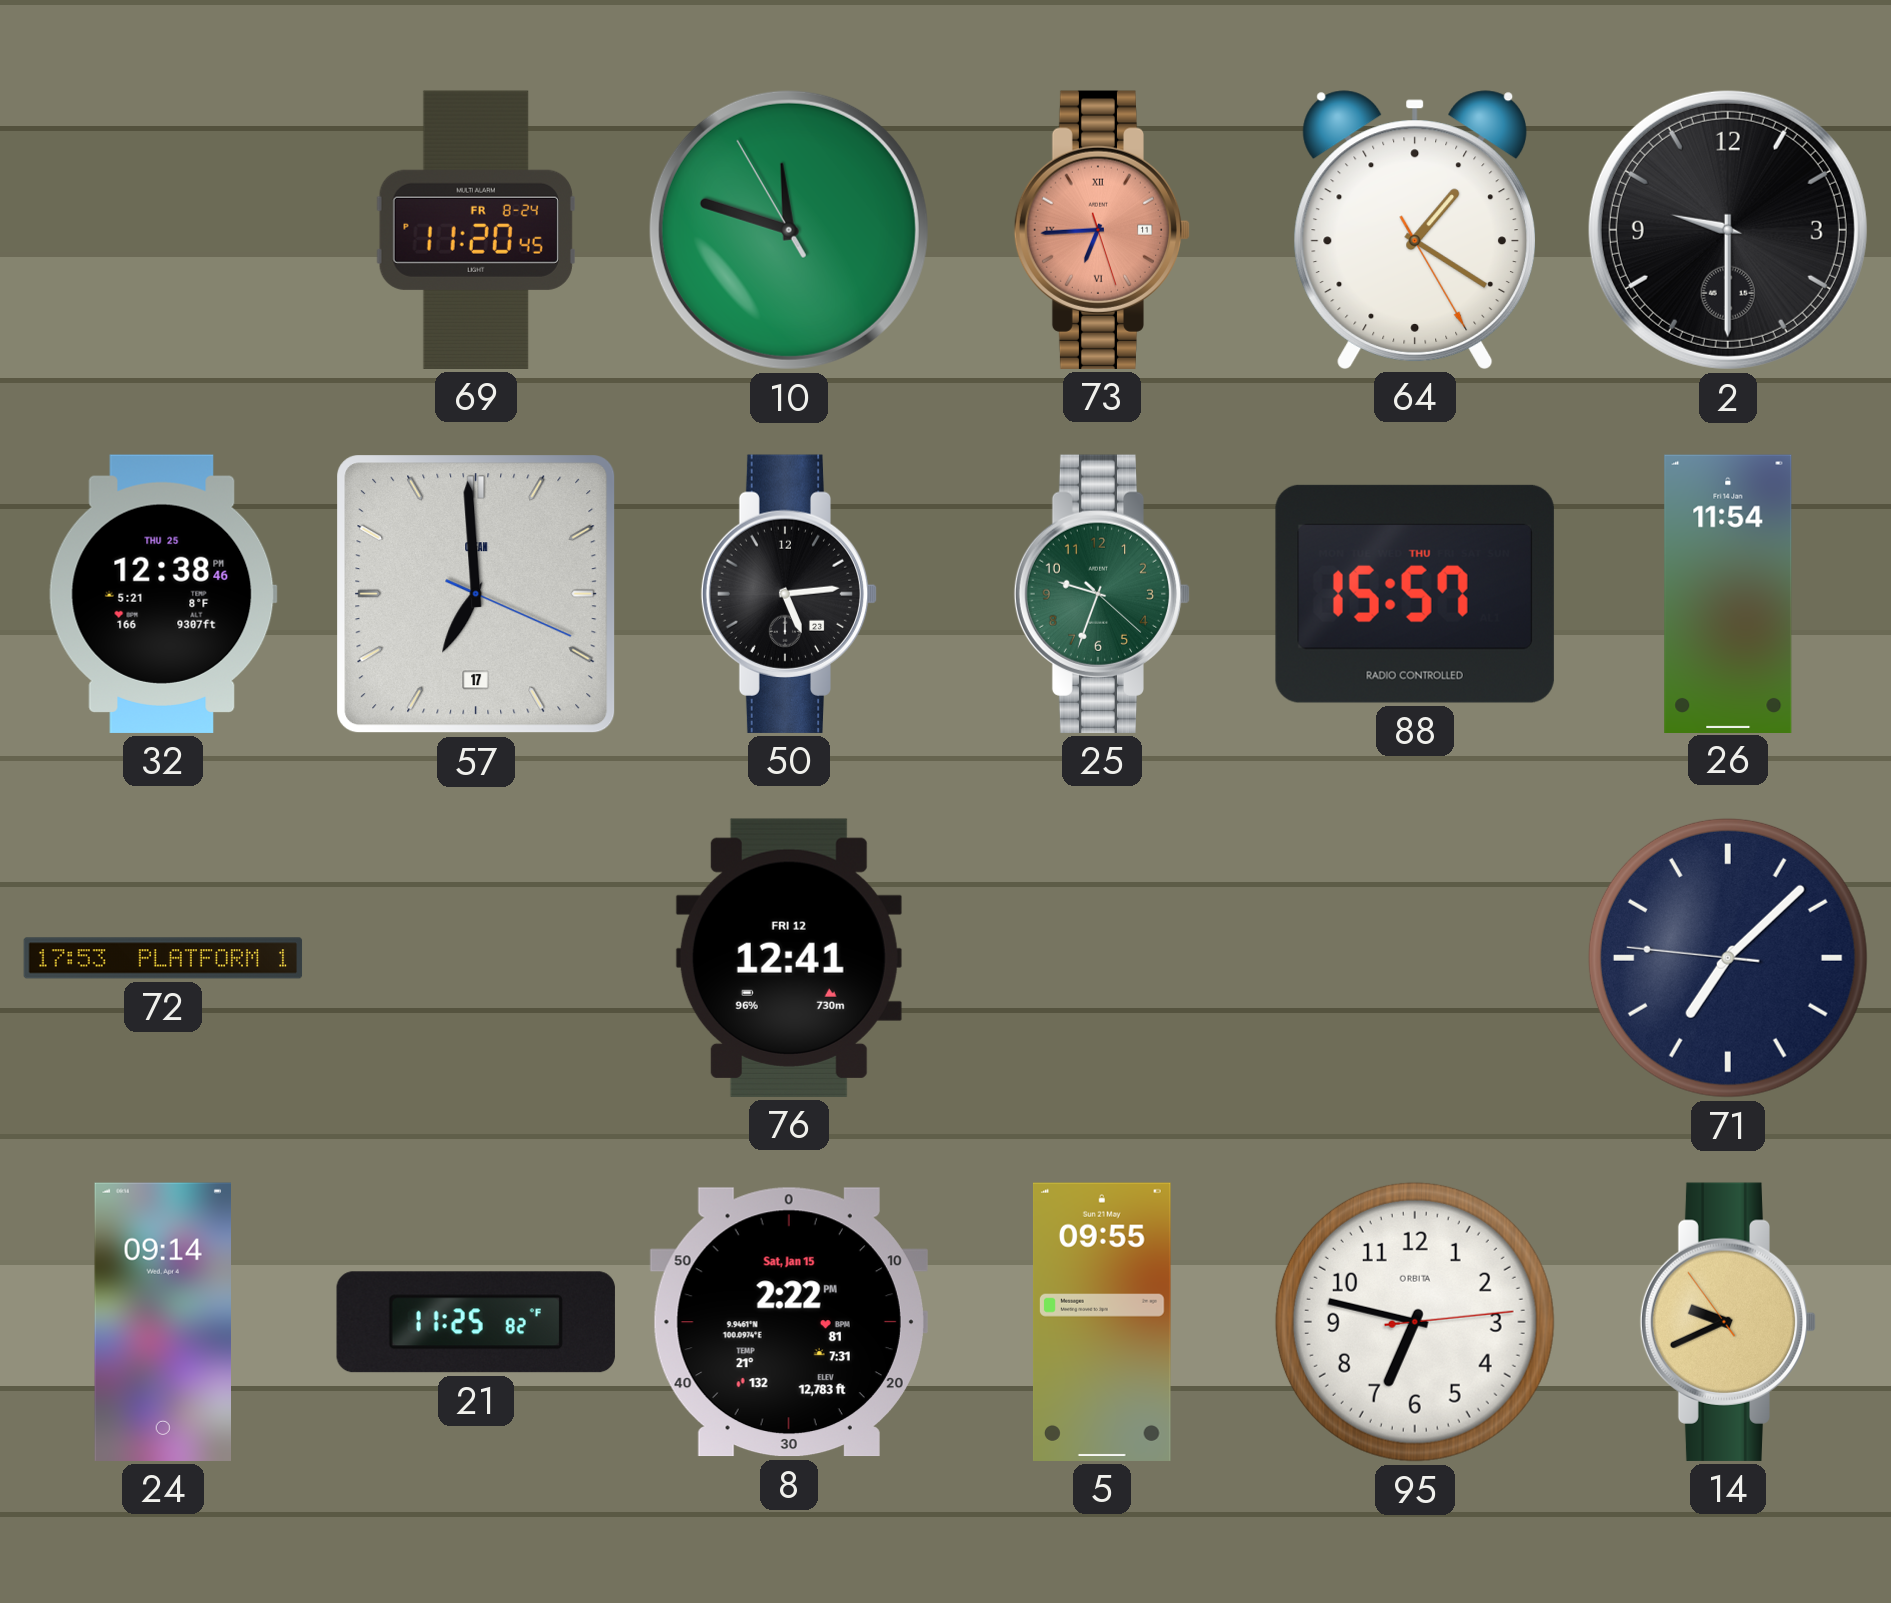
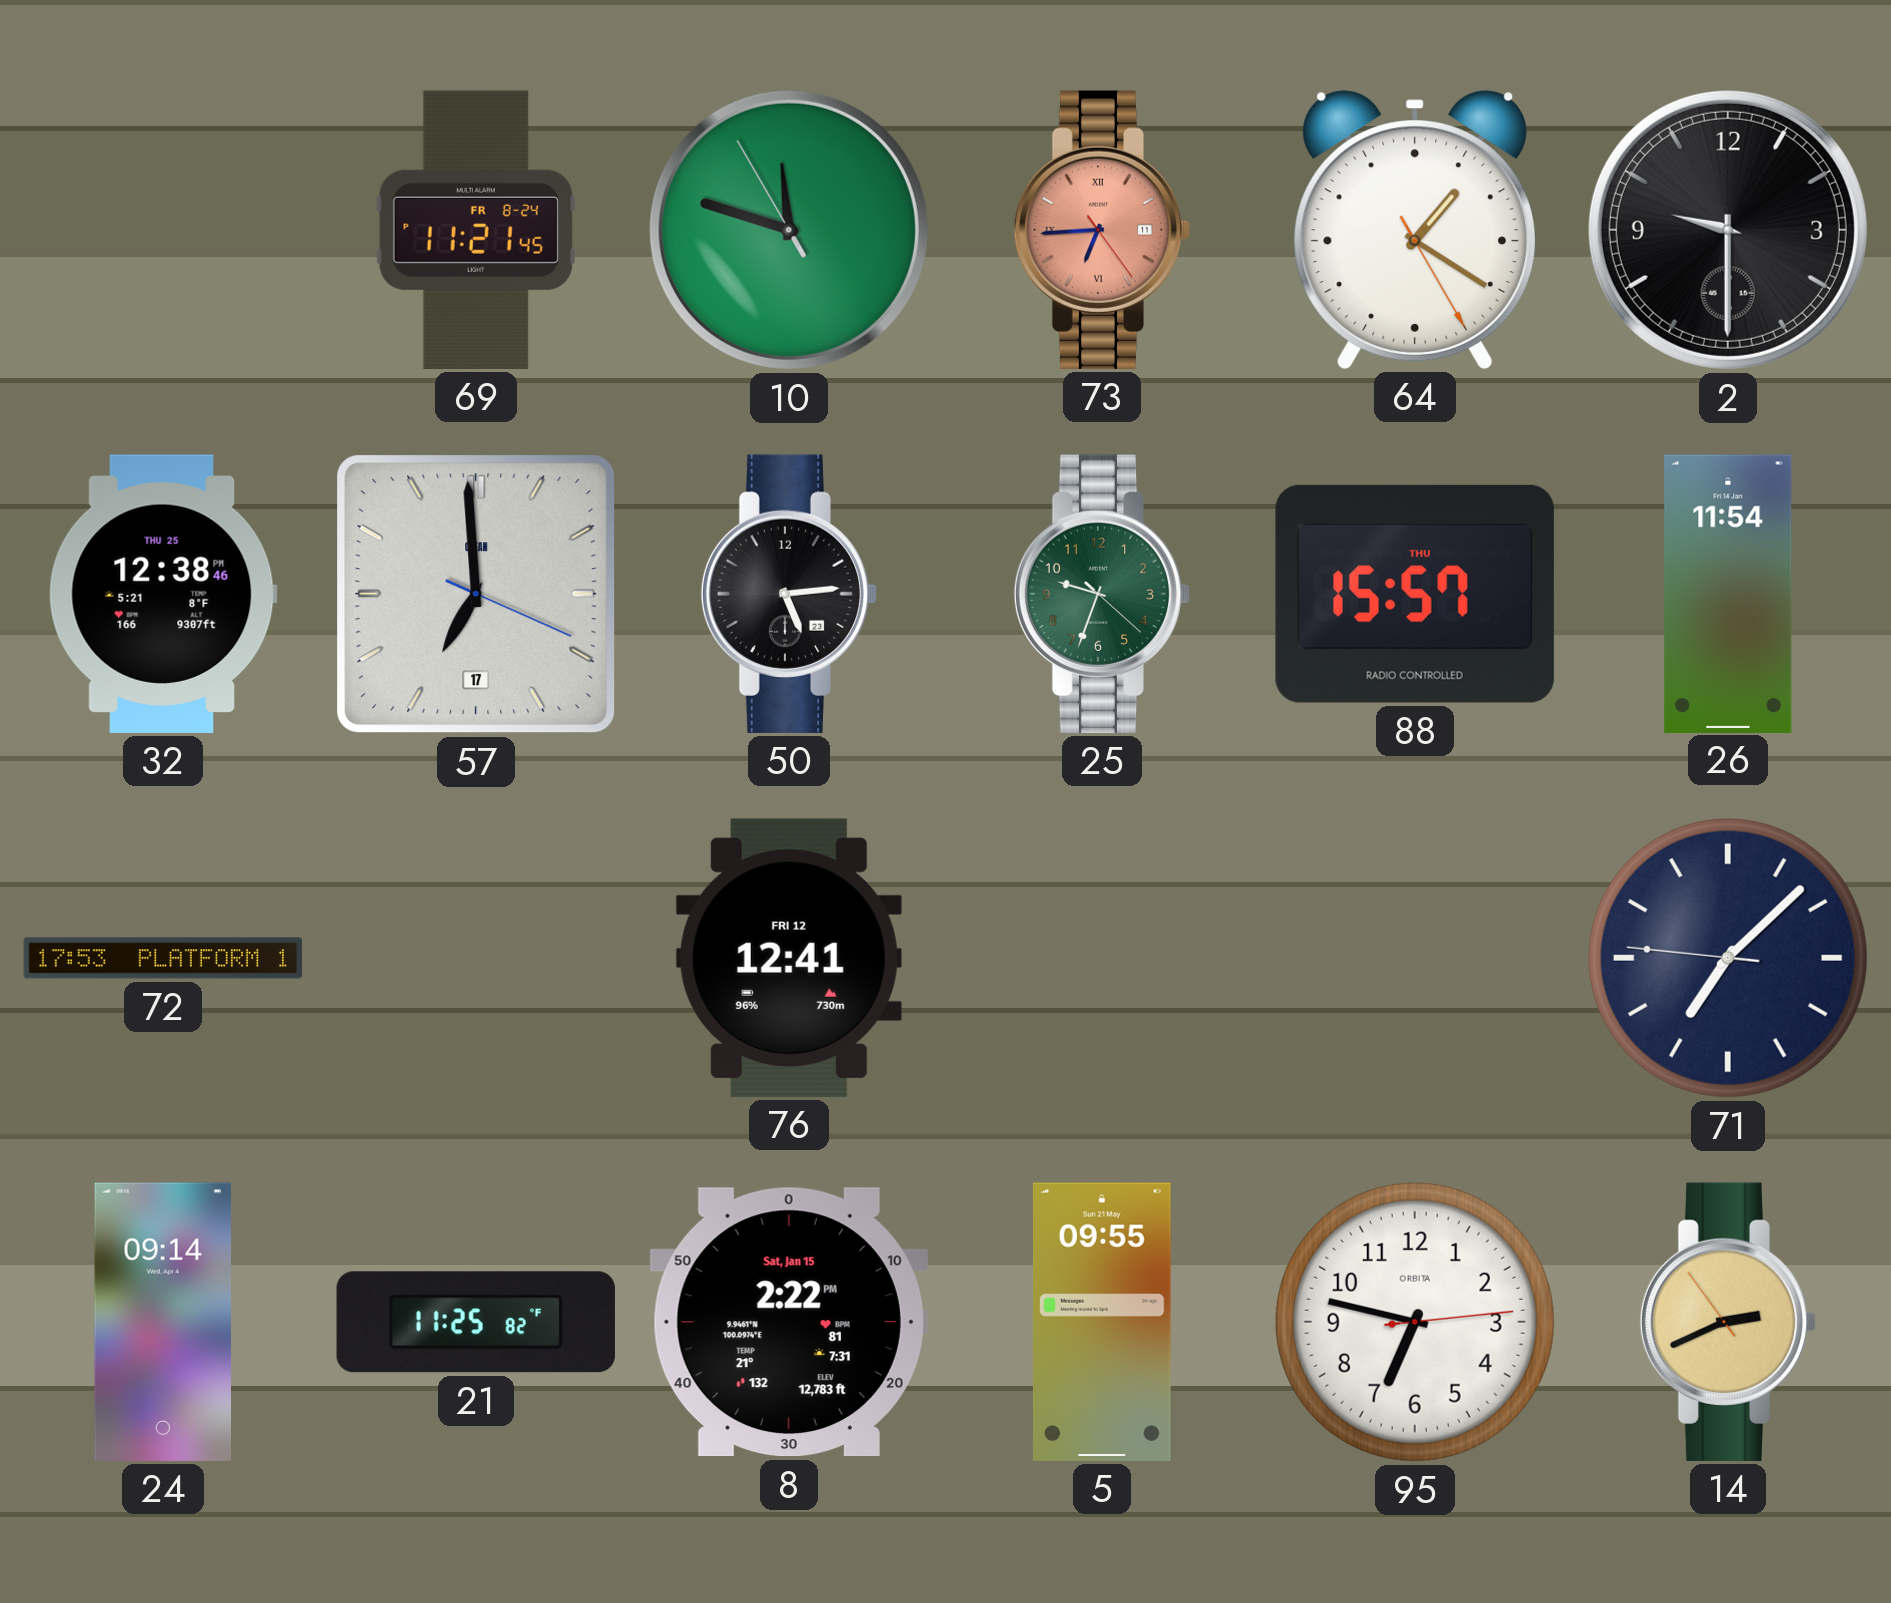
69: 11:20 -> 11:21
73: 6:44:27 -> 6:44:24
14: 9:40 -> 2:40
